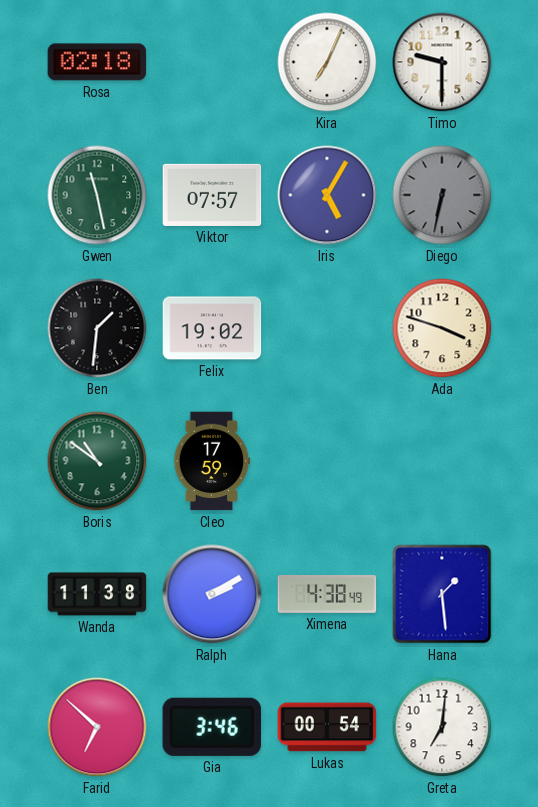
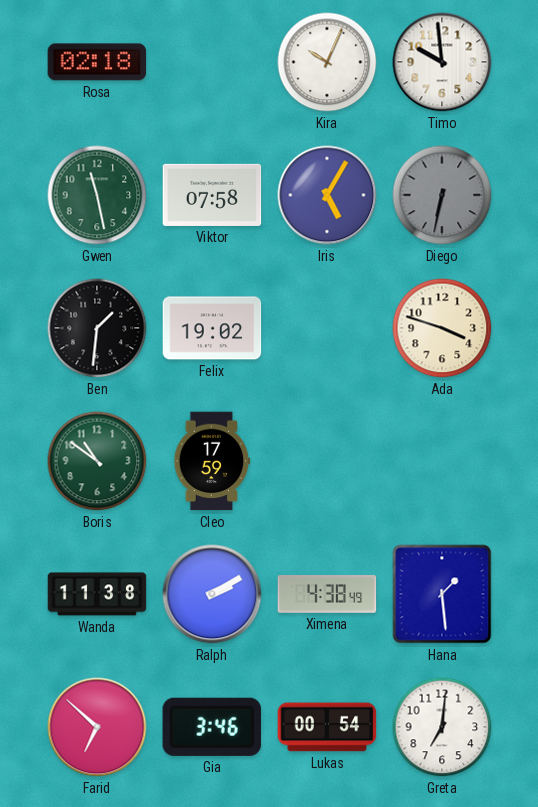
Kira: 7:04 -> 10:04
Timo: 9:30 -> 9:59
Viktor: 07:57 -> 07:58
